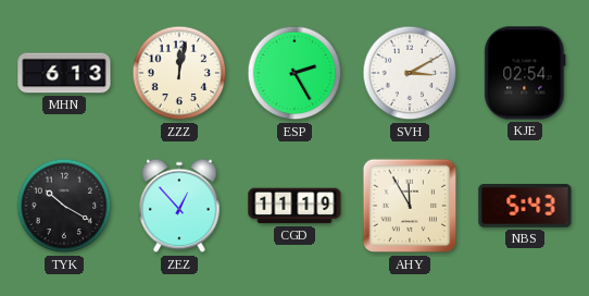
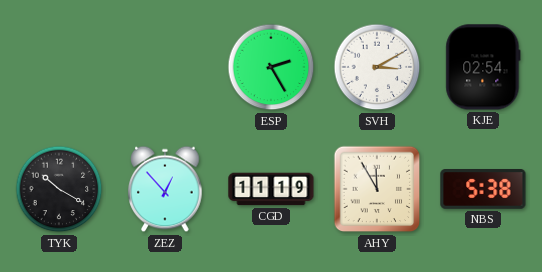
MHN: 6:13 -> none
ZZZ: 12:02 -> none
NBS: 5:43 -> 5:38
